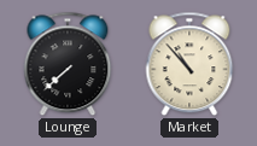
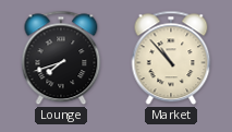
Lounge: 7:38 -> 7:42
